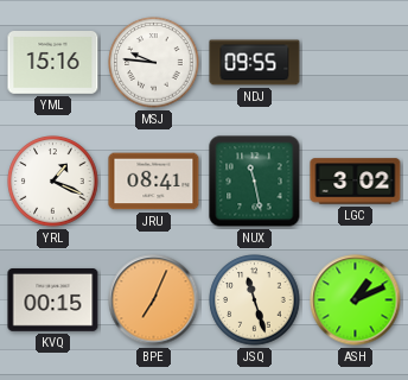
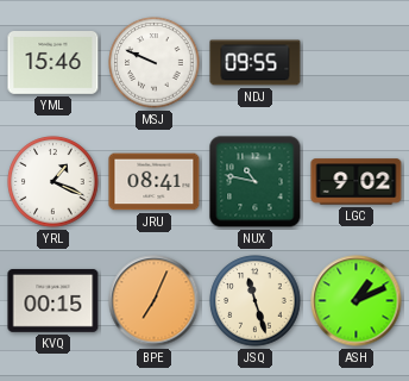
YML: 15:16 -> 15:46
MSJ: 9:46 -> 9:49
NUX: 11:28 -> 10:47
LGC: 3:02 -> 9:02
